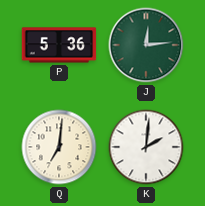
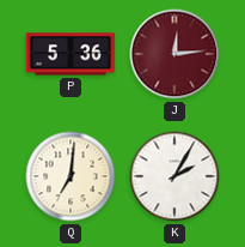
J dial: green -> burgundy
K: 2:01 -> 2:05
